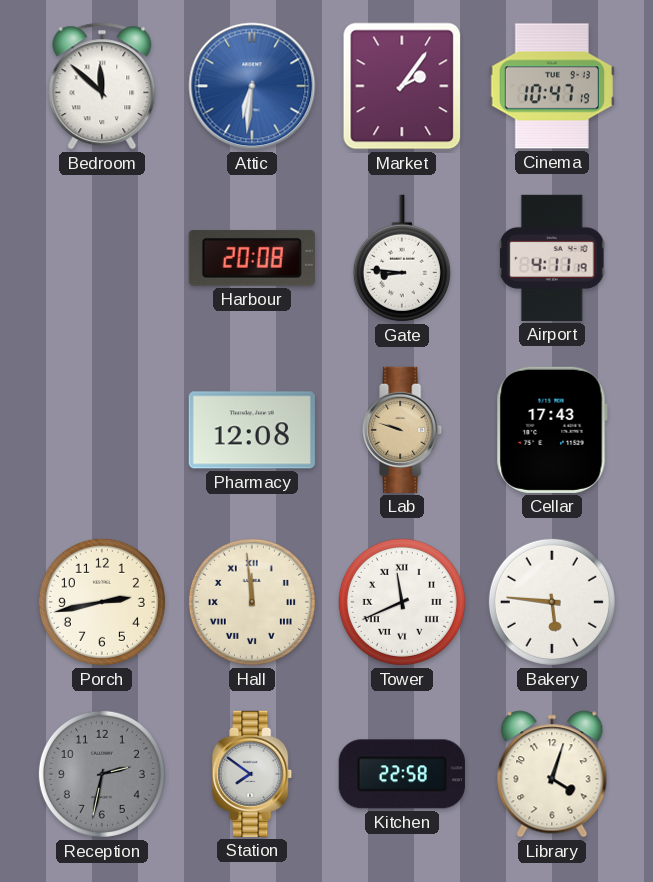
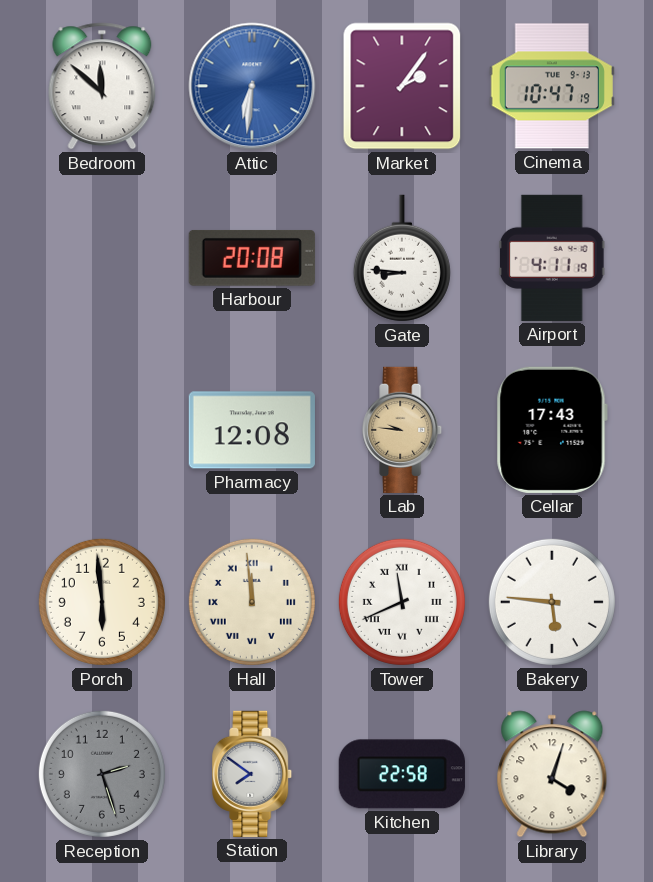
Lab: 9:48 -> 9:46
Porch: 2:43 -> 5:59
Reception: 2:32 -> 2:27
